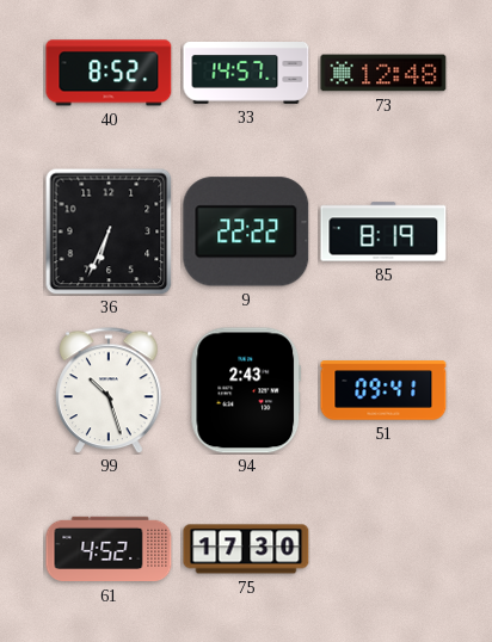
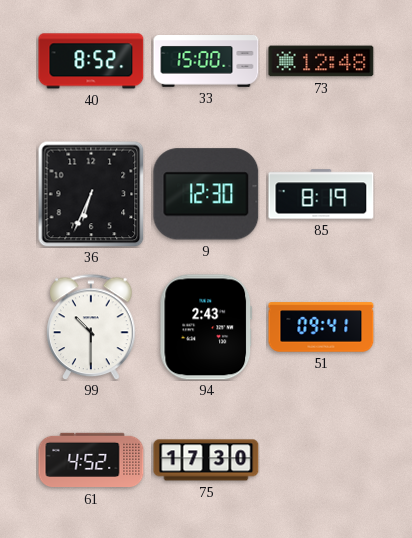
33: 14:57 -> 15:00
9: 22:22 -> 12:30
99: 10:27 -> 10:30
